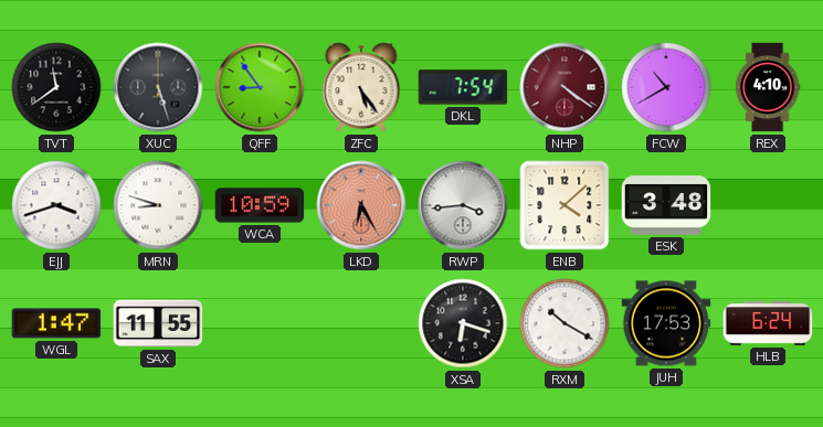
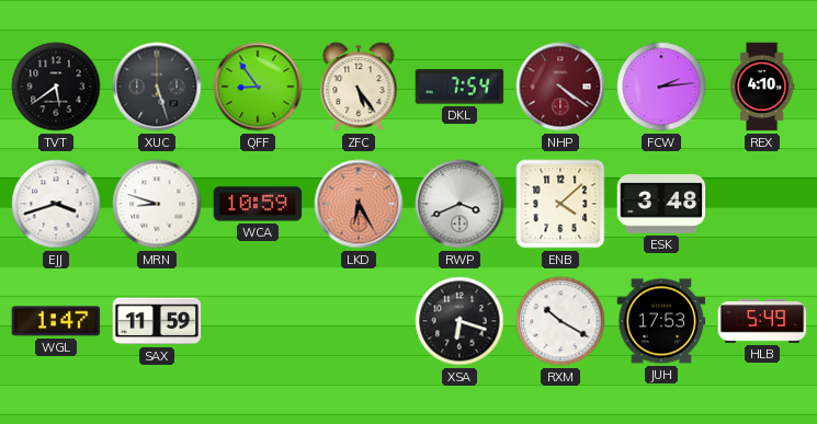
TVT: 11:39 -> 5:39
FCW: 10:40 -> 2:14
RWP: 3:44 -> 3:41
SAX: 11:55 -> 11:59
HLB: 6:24 -> 5:49
